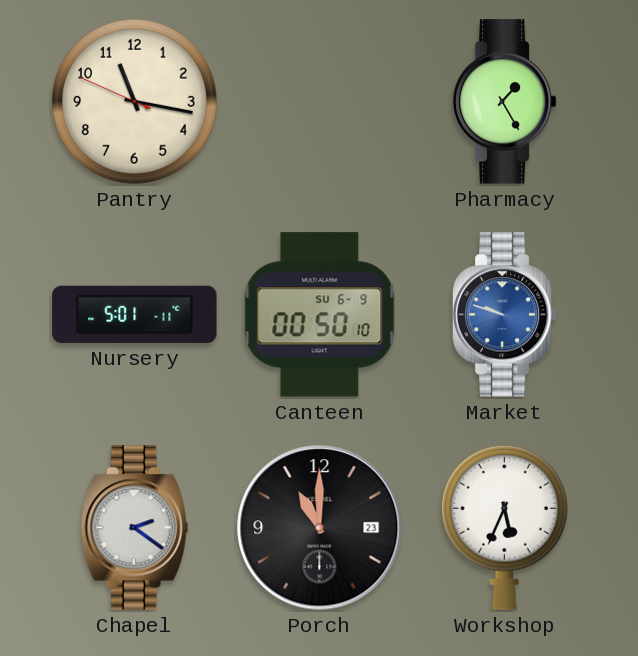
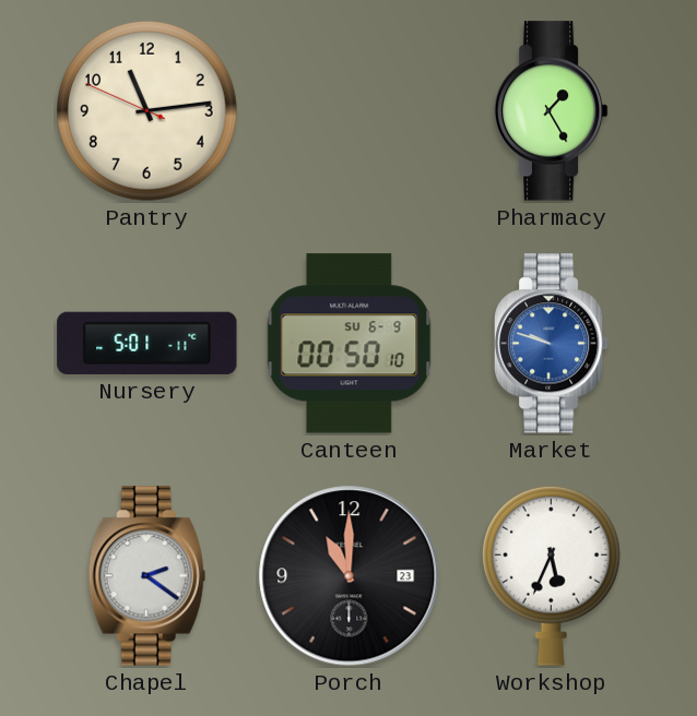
Pantry: 11:16 -> 11:13
